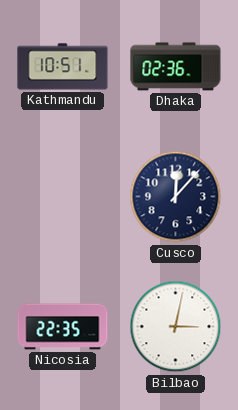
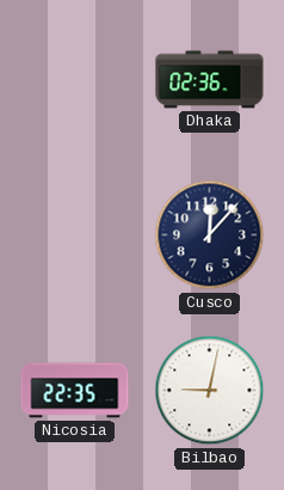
Kathmandu: 10:51 -> none
Bilbao: 3:02 -> 9:02
